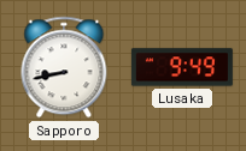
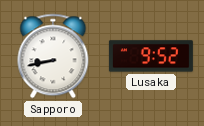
Lusaka: 9:49 -> 9:52
